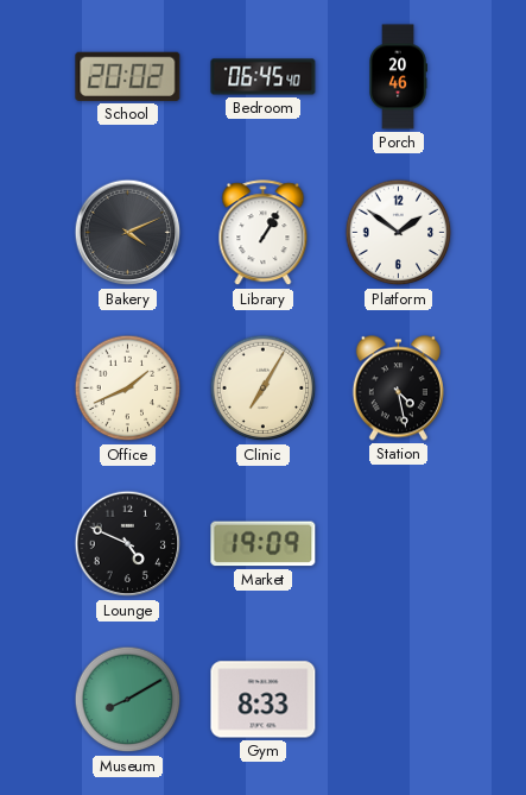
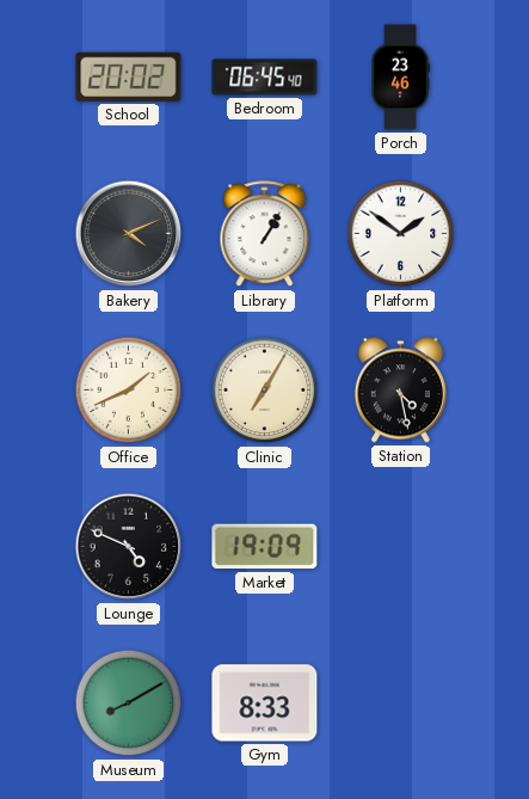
Porch: 20:46 -> 23:46
